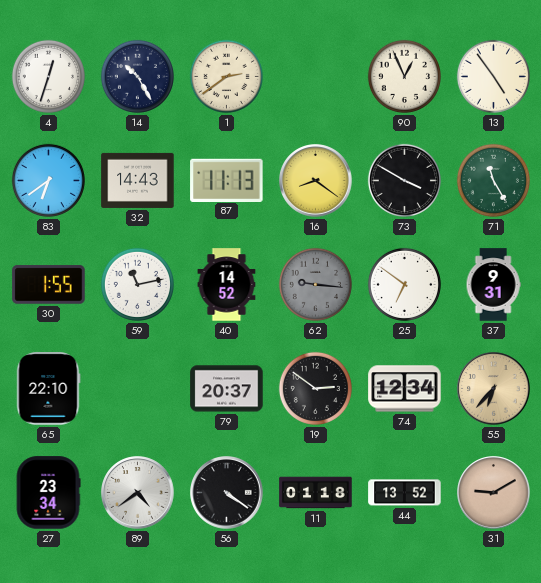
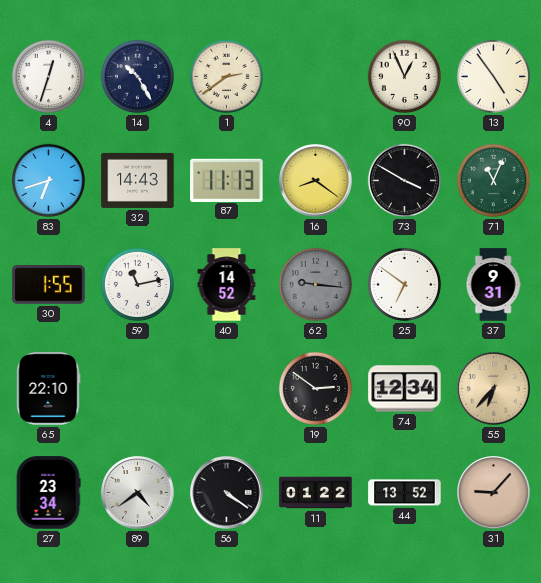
83: 6:39 -> 6:42
71: 11:25 -> 11:04
79: 20:37 -> none
11: 01:18 -> 01:22
31: 9:10 -> 9:07
